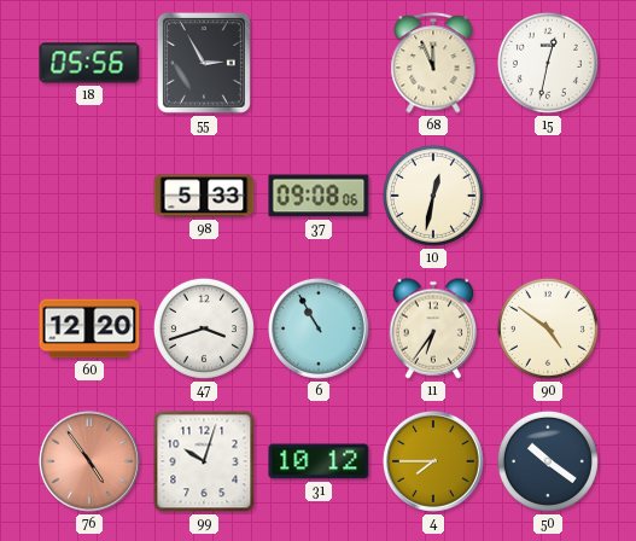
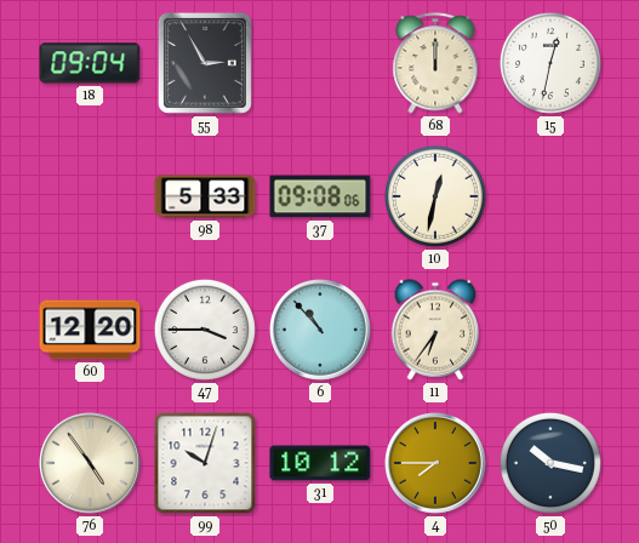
18: 05:56 -> 09:04
68: 11:56 -> 12:00
47: 3:42 -> 3:45
6: 10:55 -> 10:53
90: 4:51 -> none
76 dial: salmon -> cream
50: 10:21 -> 10:17
